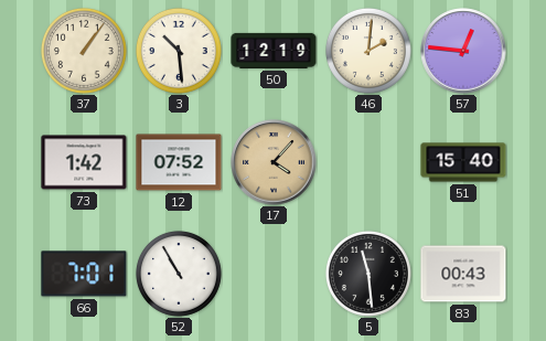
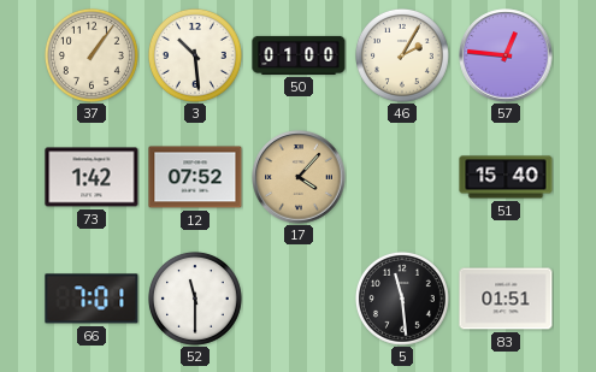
50: 12:19 -> 01:00
46: 2:01 -> 2:05
52: 10:55 -> 11:30
83: 00:43 -> 01:51
